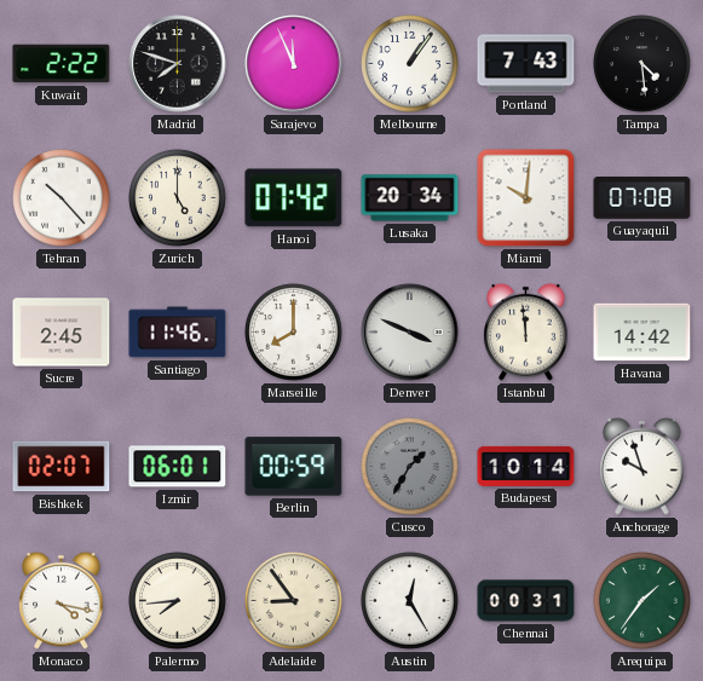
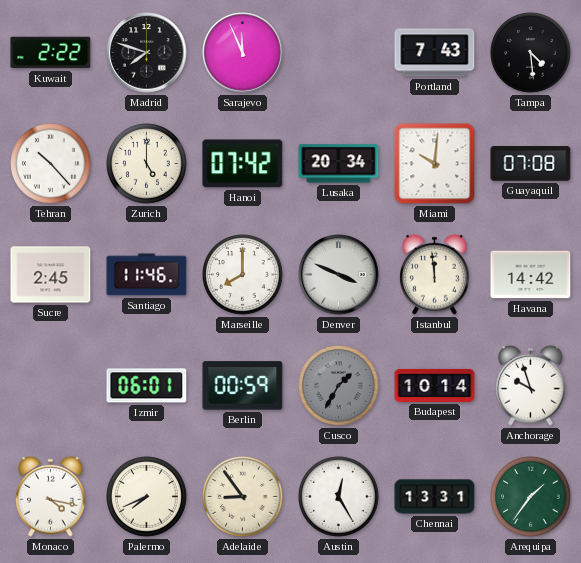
Melbourne: 1:06 -> none
Bishkek: 02:07 -> none
Palermo: 7:44 -> 7:41
Chennai: 00:31 -> 13:31
